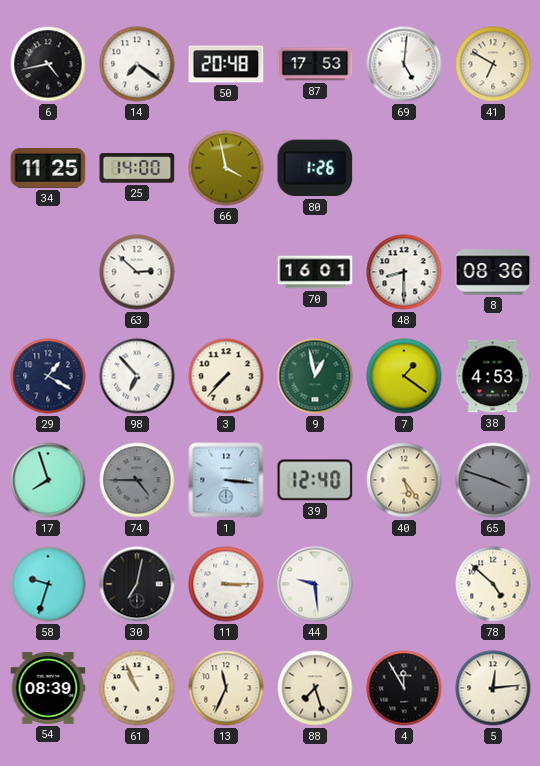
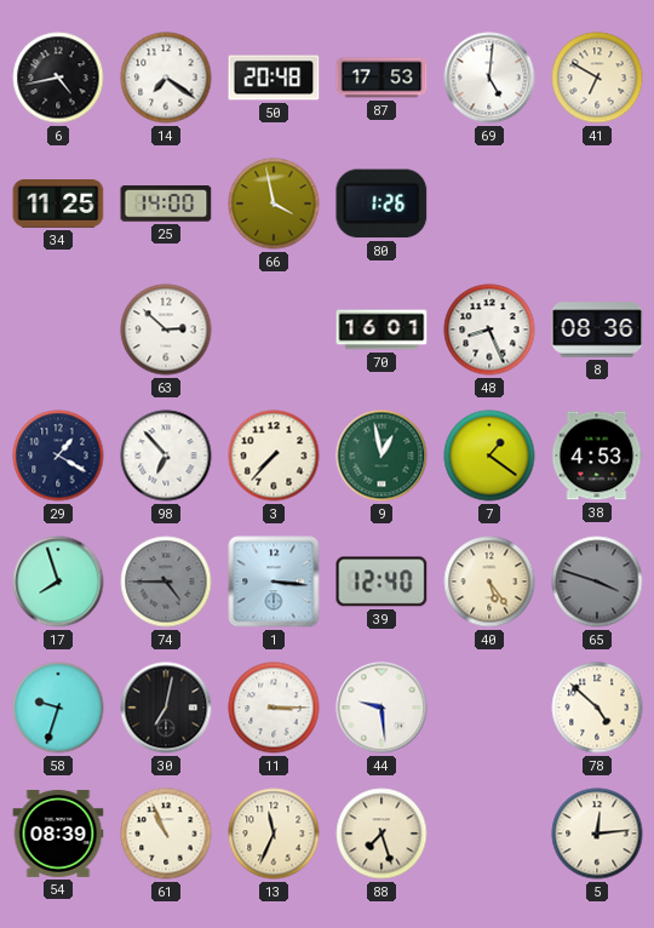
48: 8:30 -> 8:26
4: 11:55 -> none
